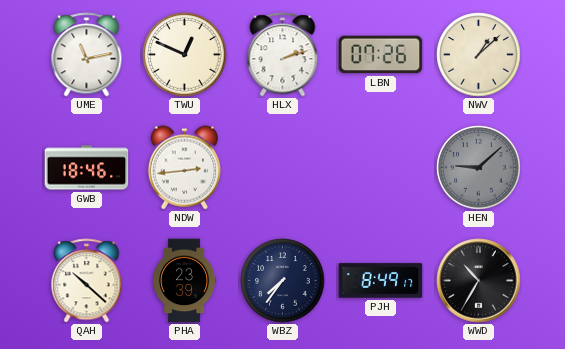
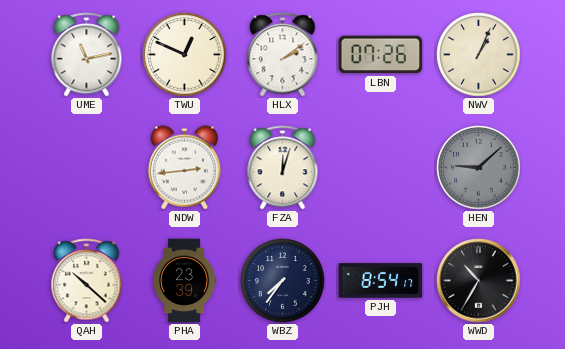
HLX: 2:12 -> 2:09
NWV: 1:08 -> 1:04
GWB: 18:46 -> none
FZA: none -> 12:03
PJH: 8:49 -> 8:54
